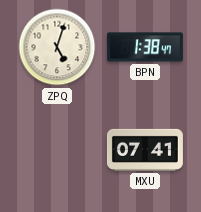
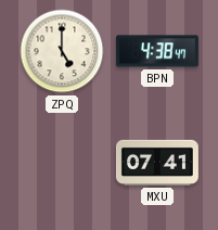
ZPQ: 5:03 -> 5:00
BPN: 1:38 -> 4:38
